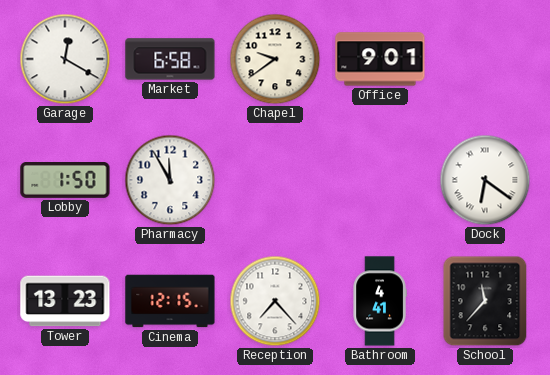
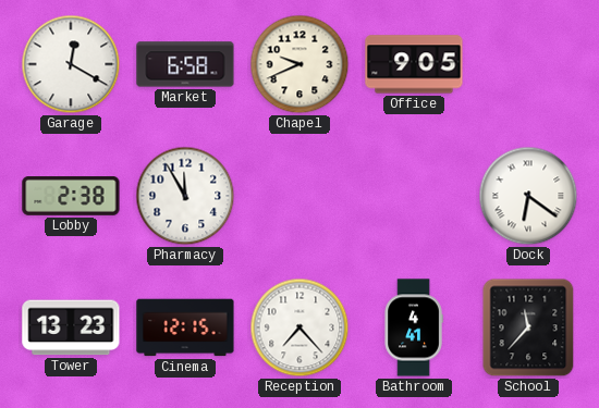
Chapel: 9:39 -> 9:41
Office: 9:01 -> 9:05
Lobby: 1:50 -> 2:38
